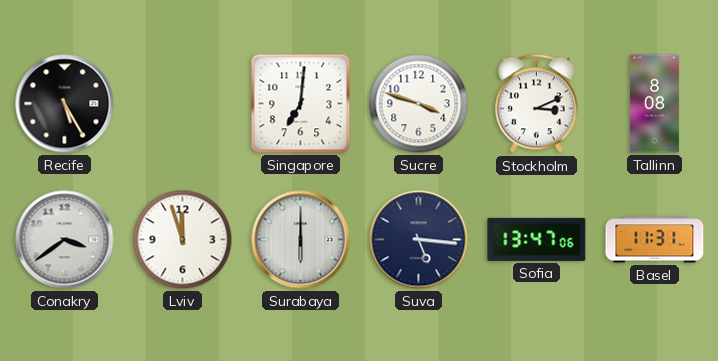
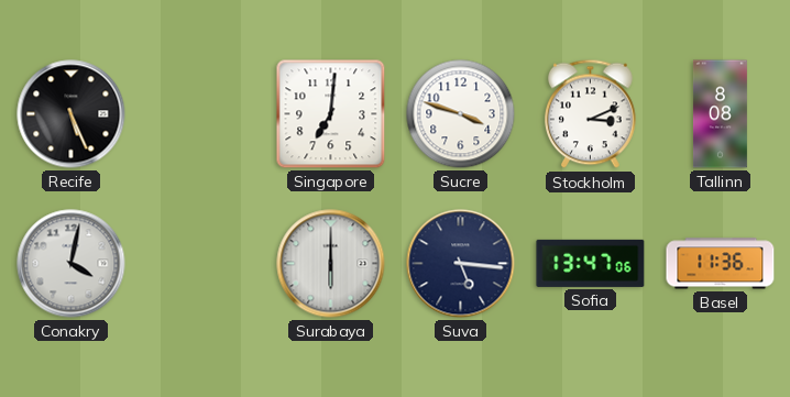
Recife: 5:25 -> 5:26
Conakry: 3:39 -> 4:02
Lviv: 11:57 -> none
Basel: 11:31 -> 11:36
